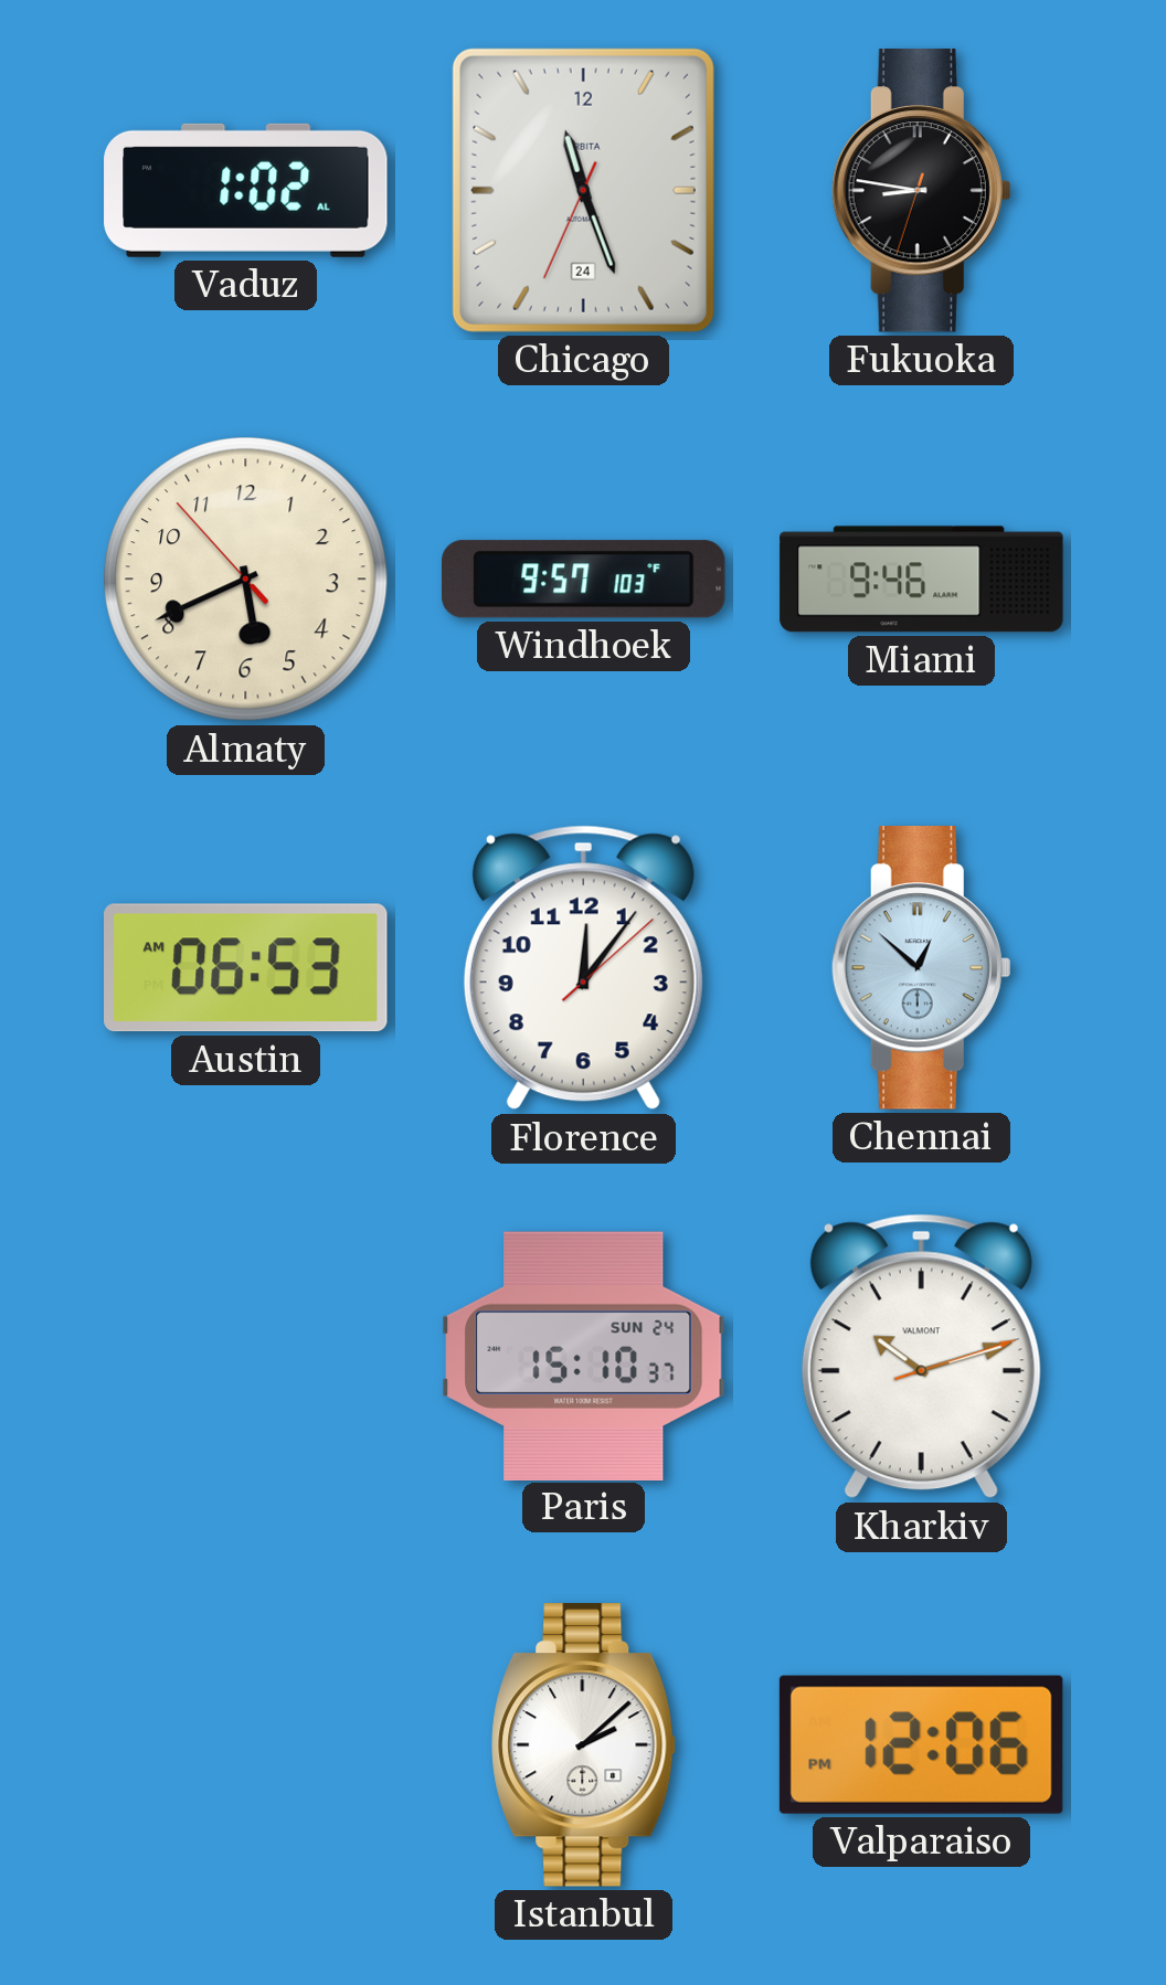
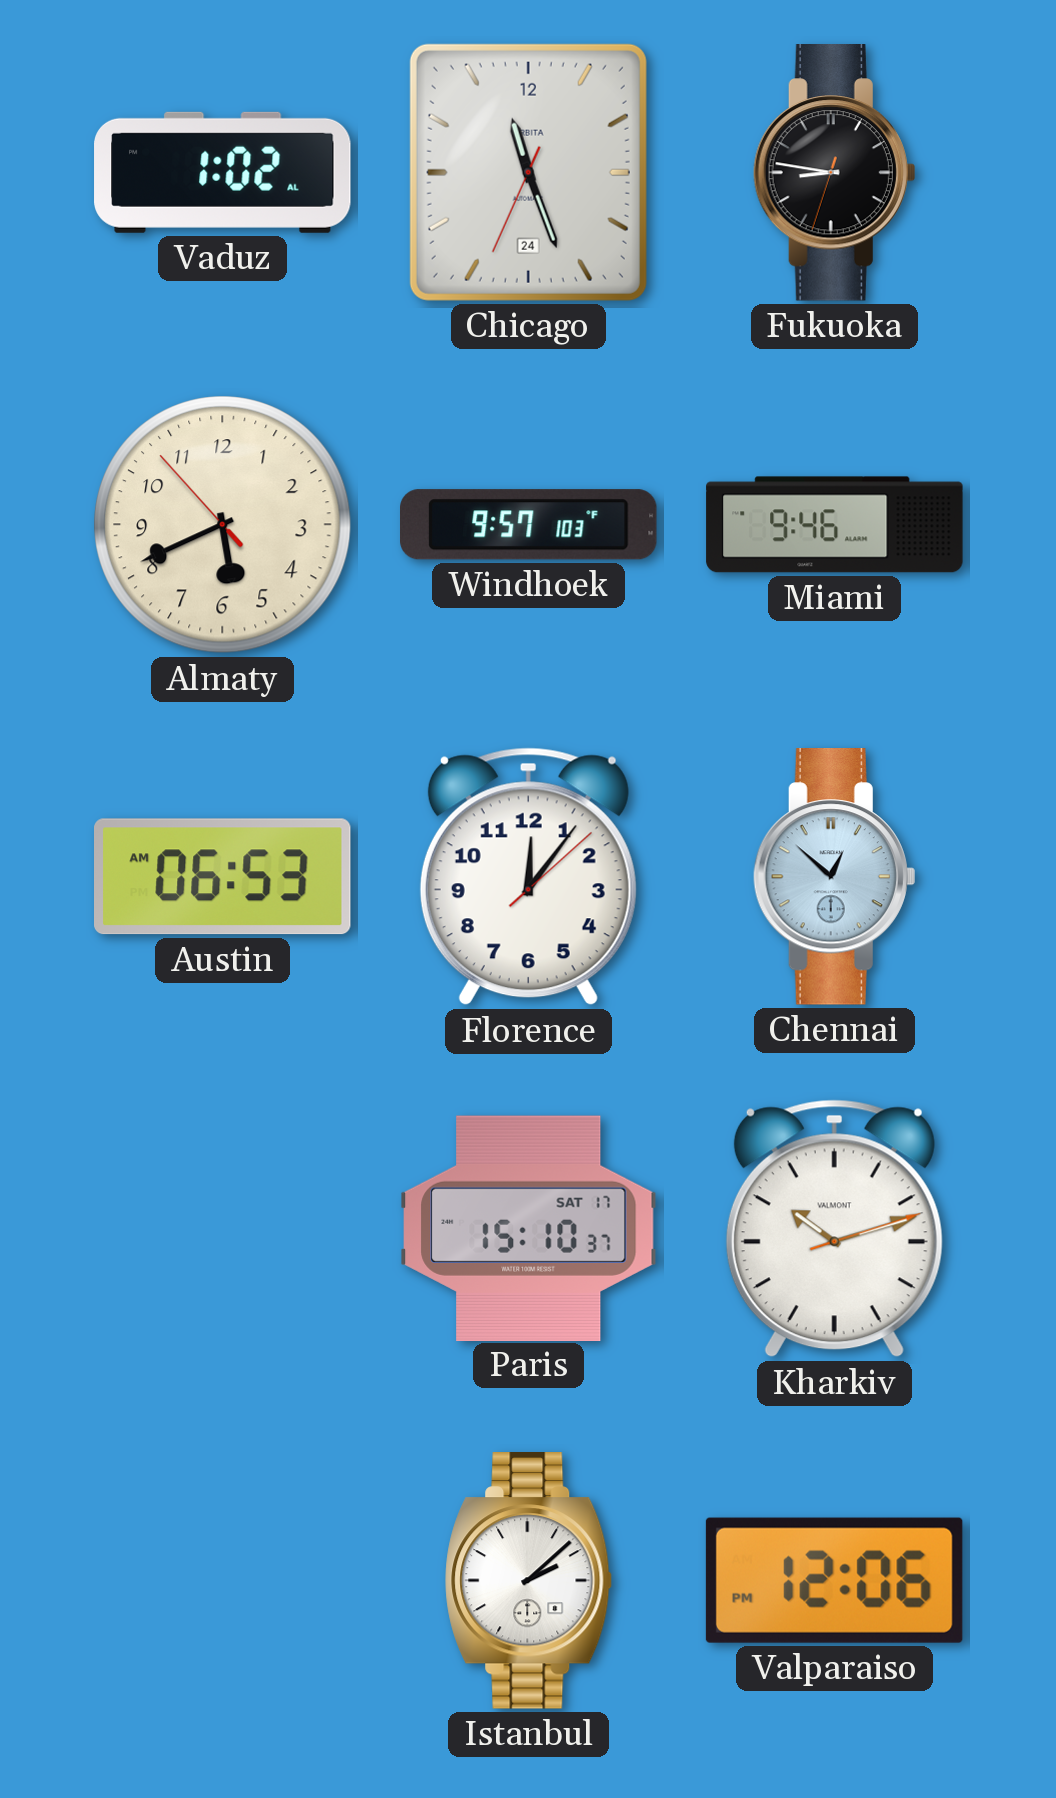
Paris date: SUN 24 -> SAT 17
